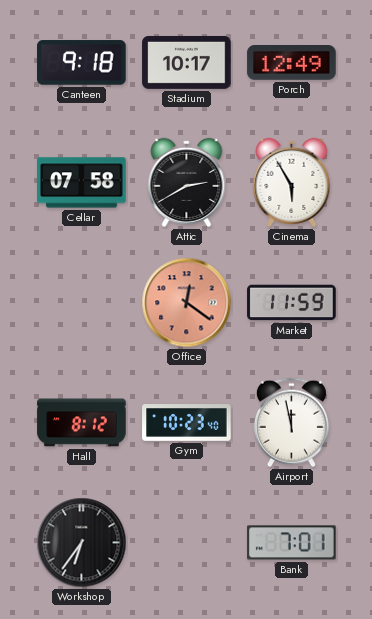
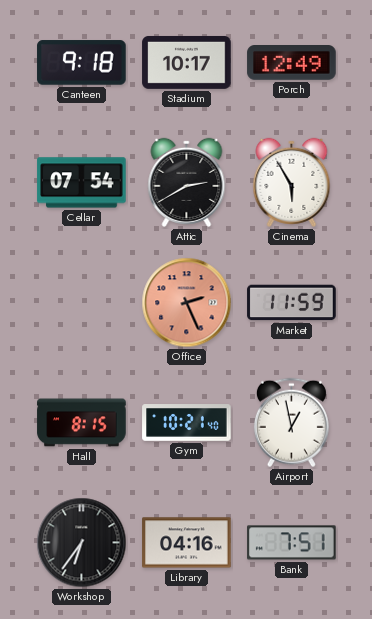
Cellar: 07:58 -> 07:54
Office: 12:21 -> 2:26
Hall: 8:12 -> 8:15
Gym: 10:23 -> 10:21
Airport: 11:58 -> 12:58
Library: none -> 04:16
Bank: 7:01 -> 7:51
